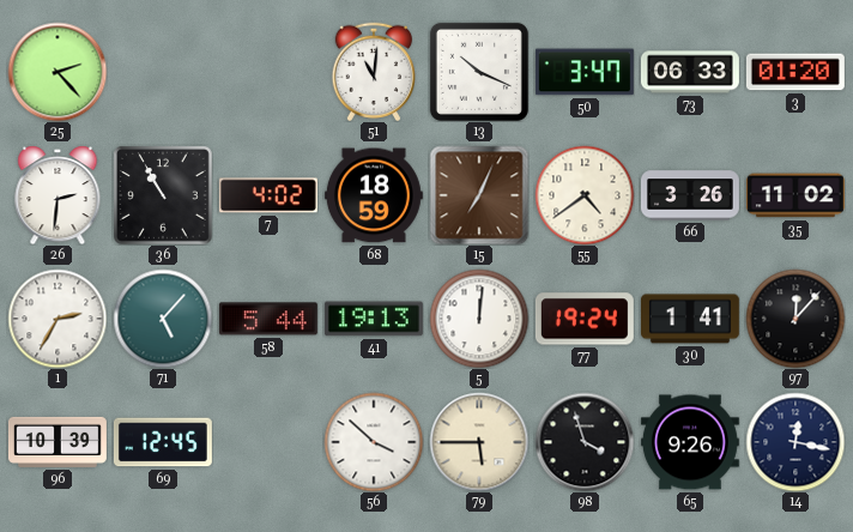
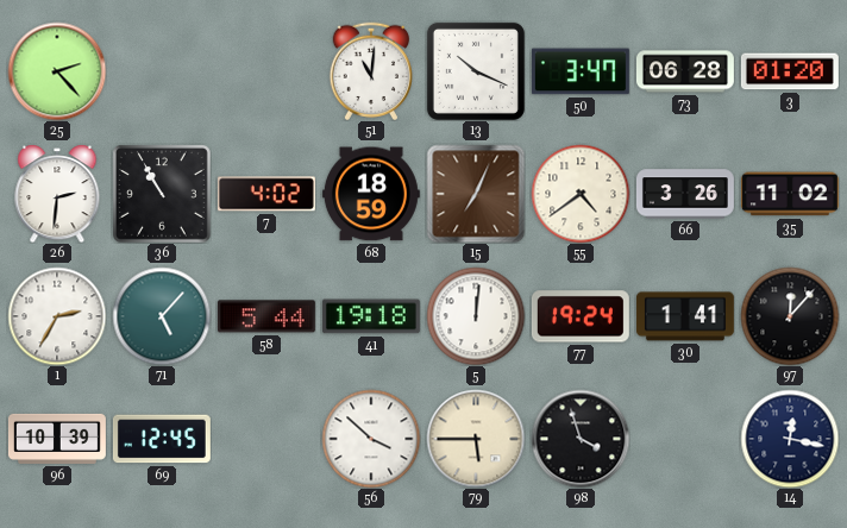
73: 06:33 -> 06:28
41: 19:13 -> 19:18
65: 9:26 -> none
